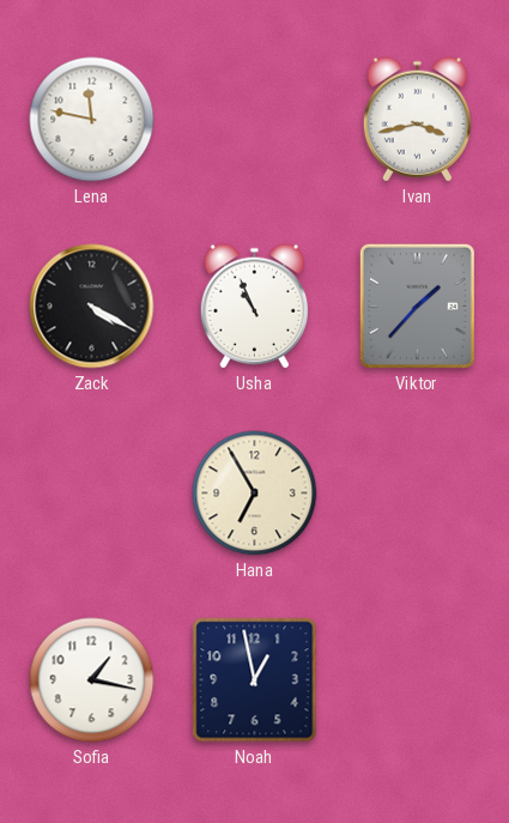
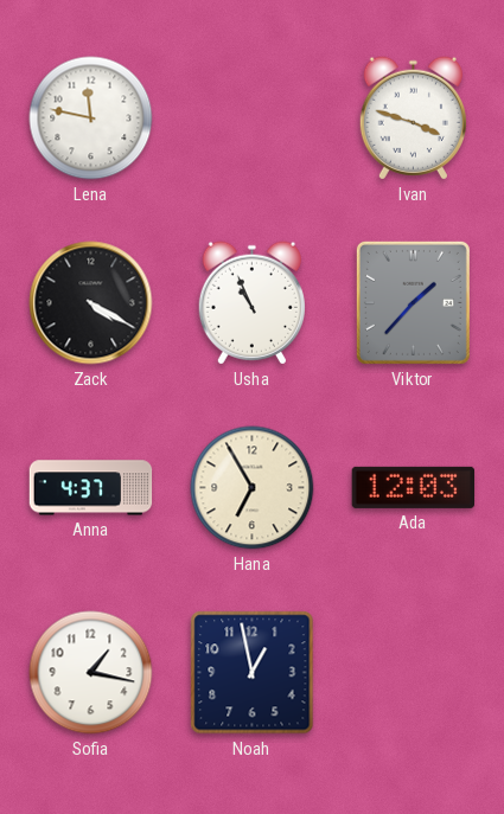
Ivan: 3:43 -> 3:48
Anna: none -> 4:37
Ada: none -> 12:03
